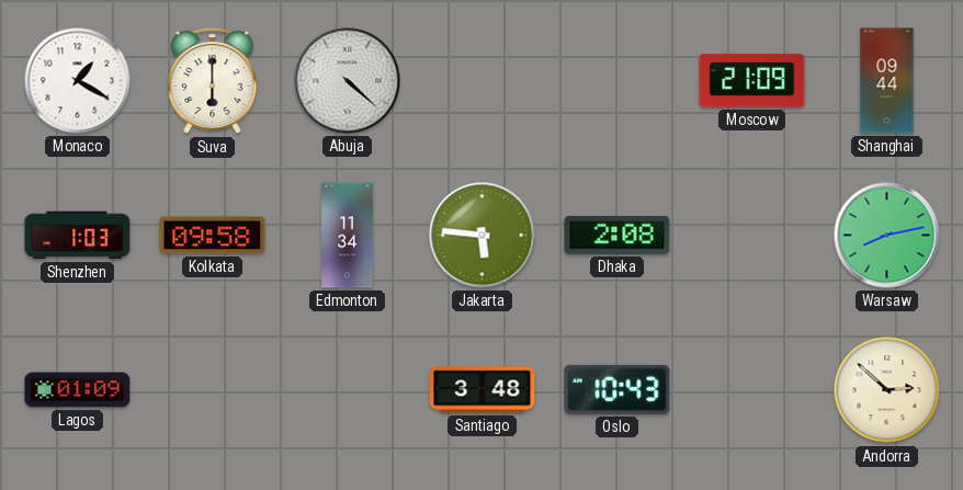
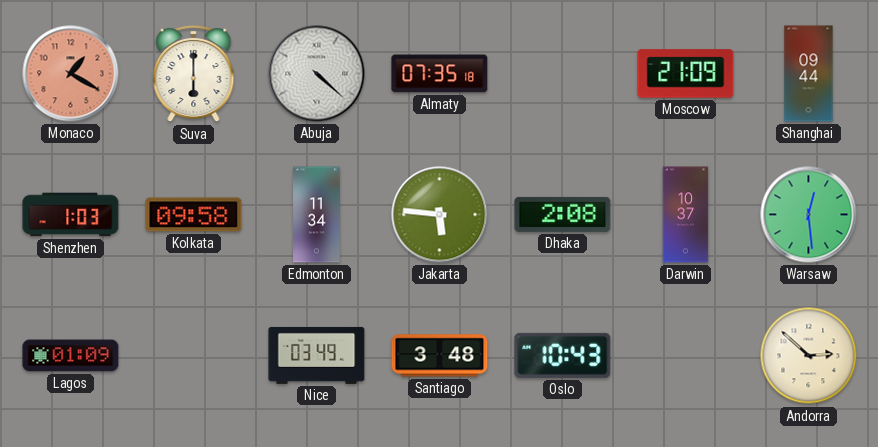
Monaco dial: white -> salmon
Almaty: none -> 07:35
Darwin: none -> 10:37
Warsaw: 8:13 -> 12:29
Nice: none -> 03:49
